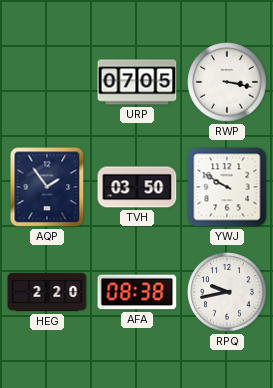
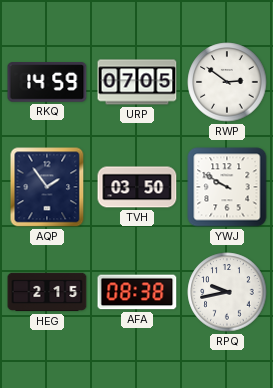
RKQ: none -> 14:59
RWP: 3:17 -> 2:51
HEG: 2:20 -> 2:15
